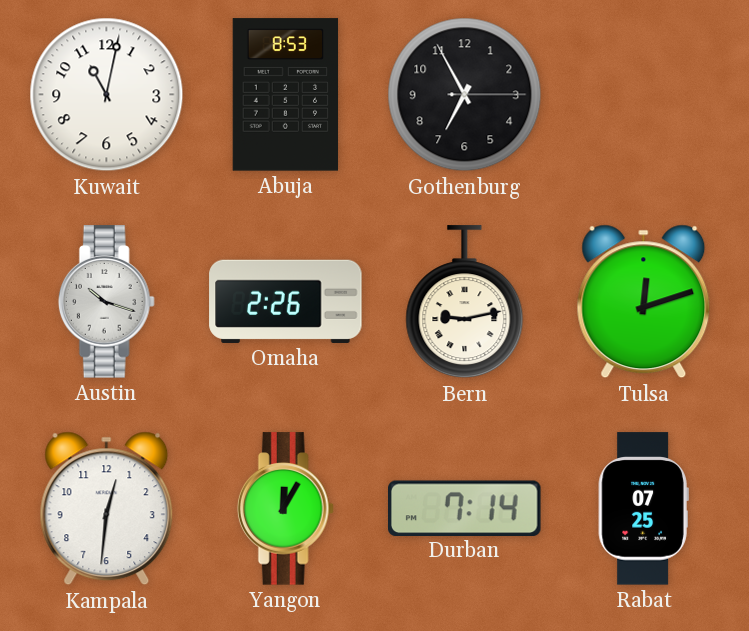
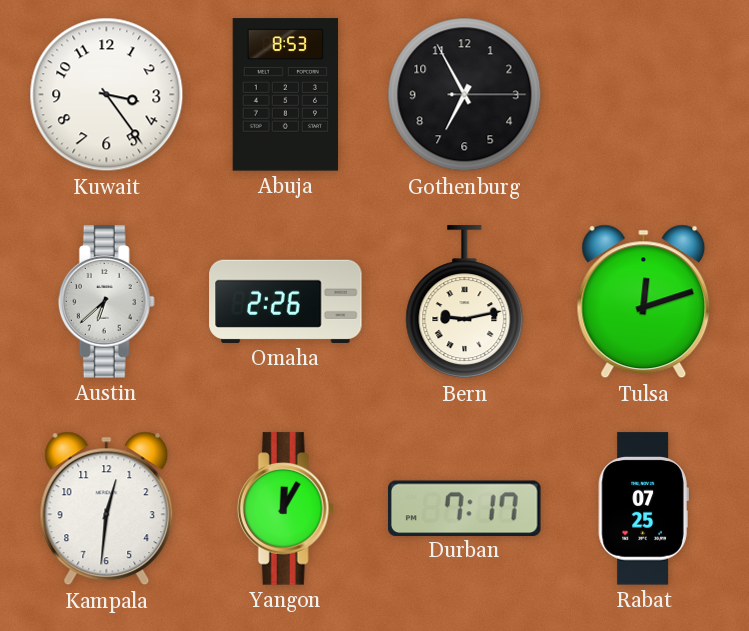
Kuwait: 11:02 -> 3:24
Austin: 10:18 -> 6:38
Durban: 7:14 -> 7:17
